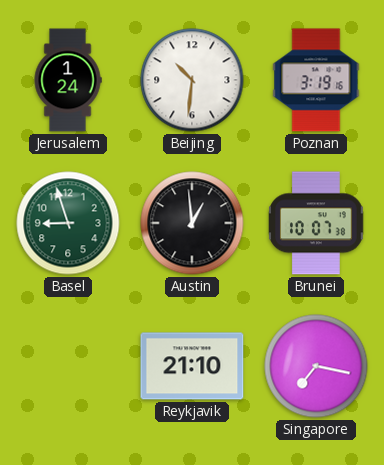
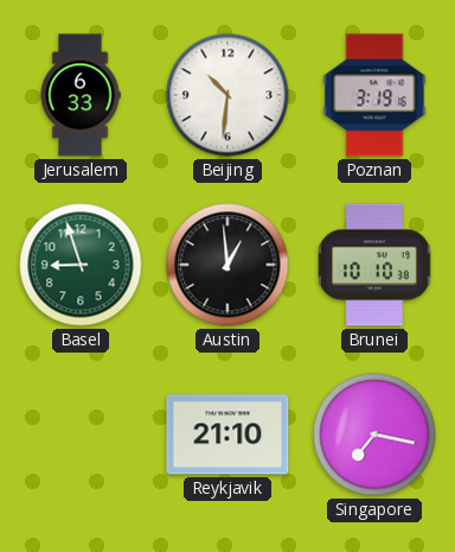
Jerusalem: 1:24 -> 6:33
Brunei: 10:07 -> 10:10
